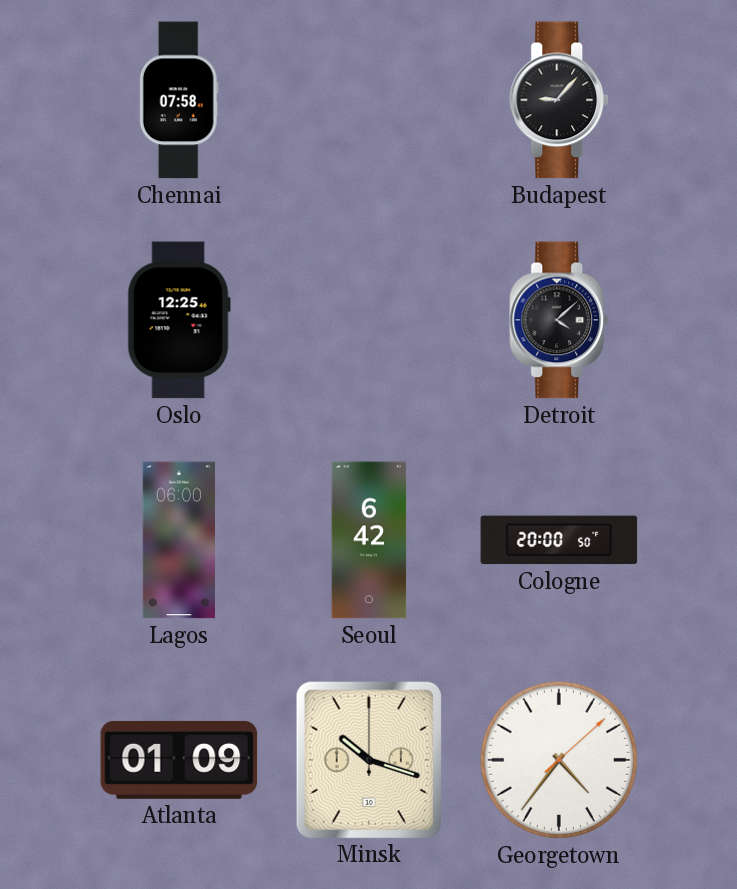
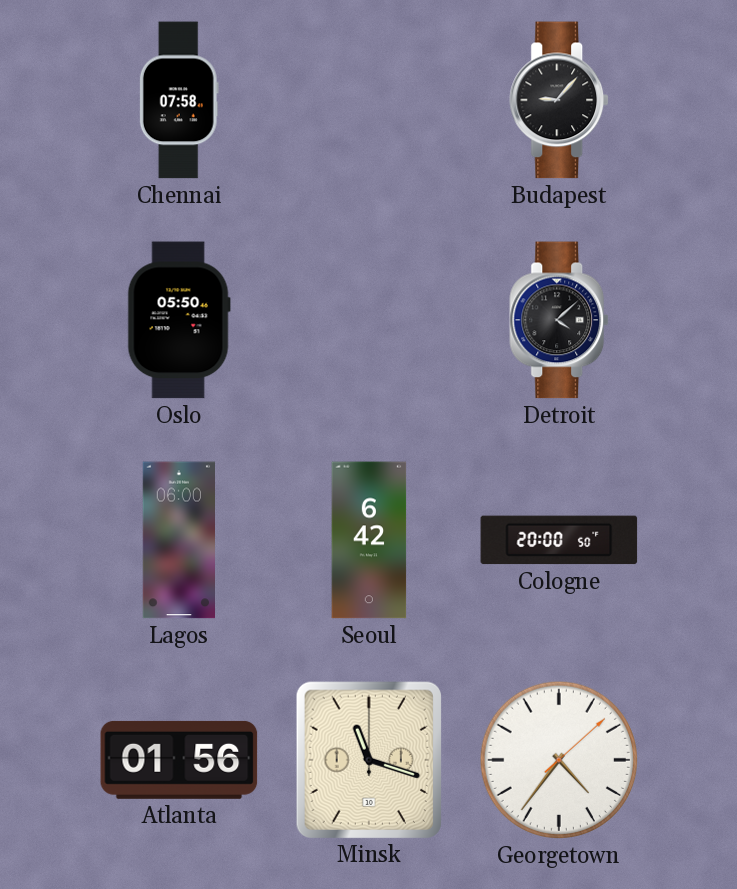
Oslo: 12:25 -> 05:50
Atlanta: 01:09 -> 01:56
Minsk: 10:18 -> 11:18
